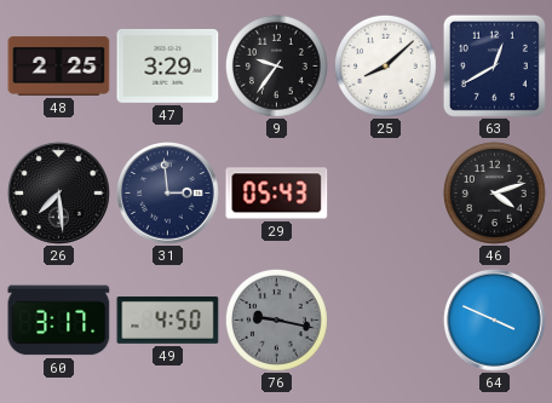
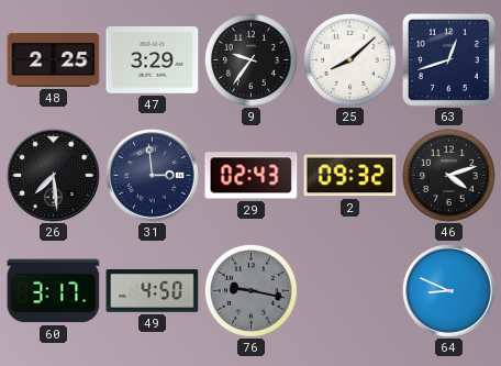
63: 12:40 -> 12:42
29: 05:43 -> 02:43
2: none -> 09:32
64: 3:49 -> 8:49
